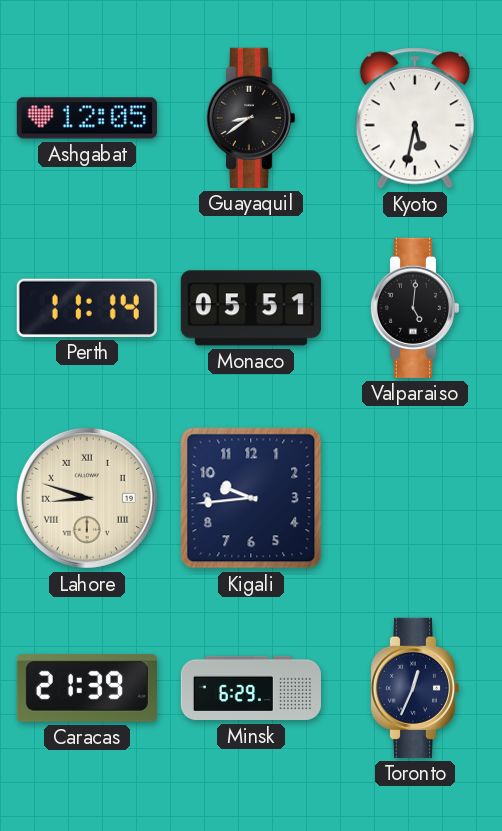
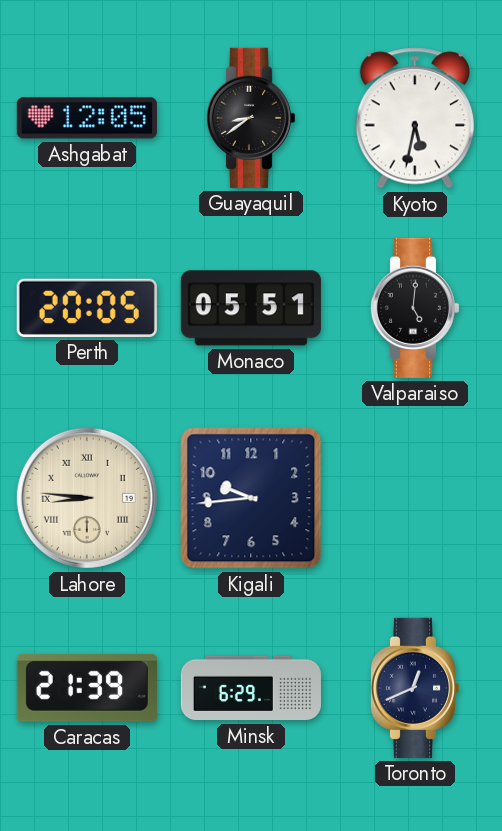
Perth: 11:14 -> 20:05
Lahore: 8:48 -> 8:46
Toronto: 12:34 -> 12:41
